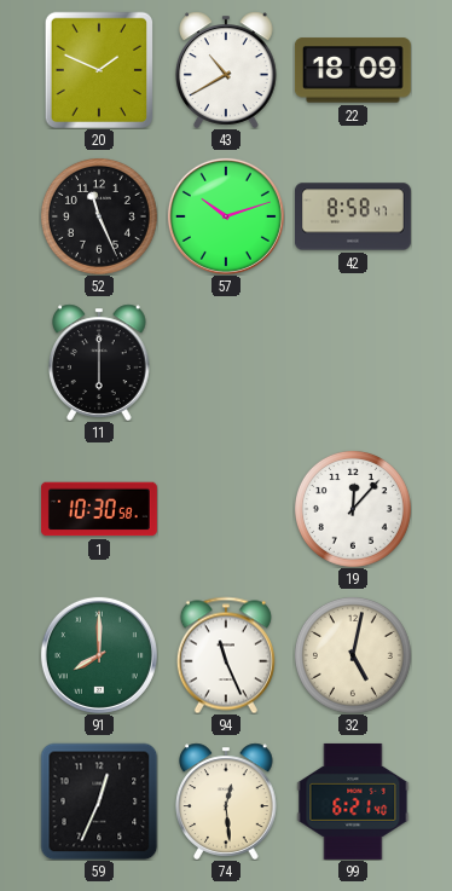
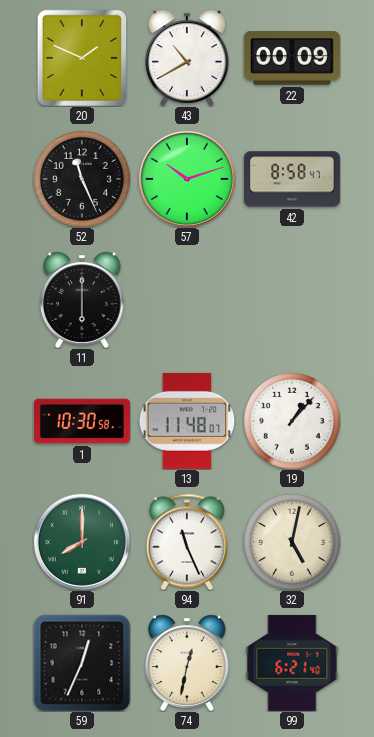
22: 18:09 -> 00:09
13: none -> 11:48
19: 12:07 -> 1:07
74: 12:29 -> 12:32
